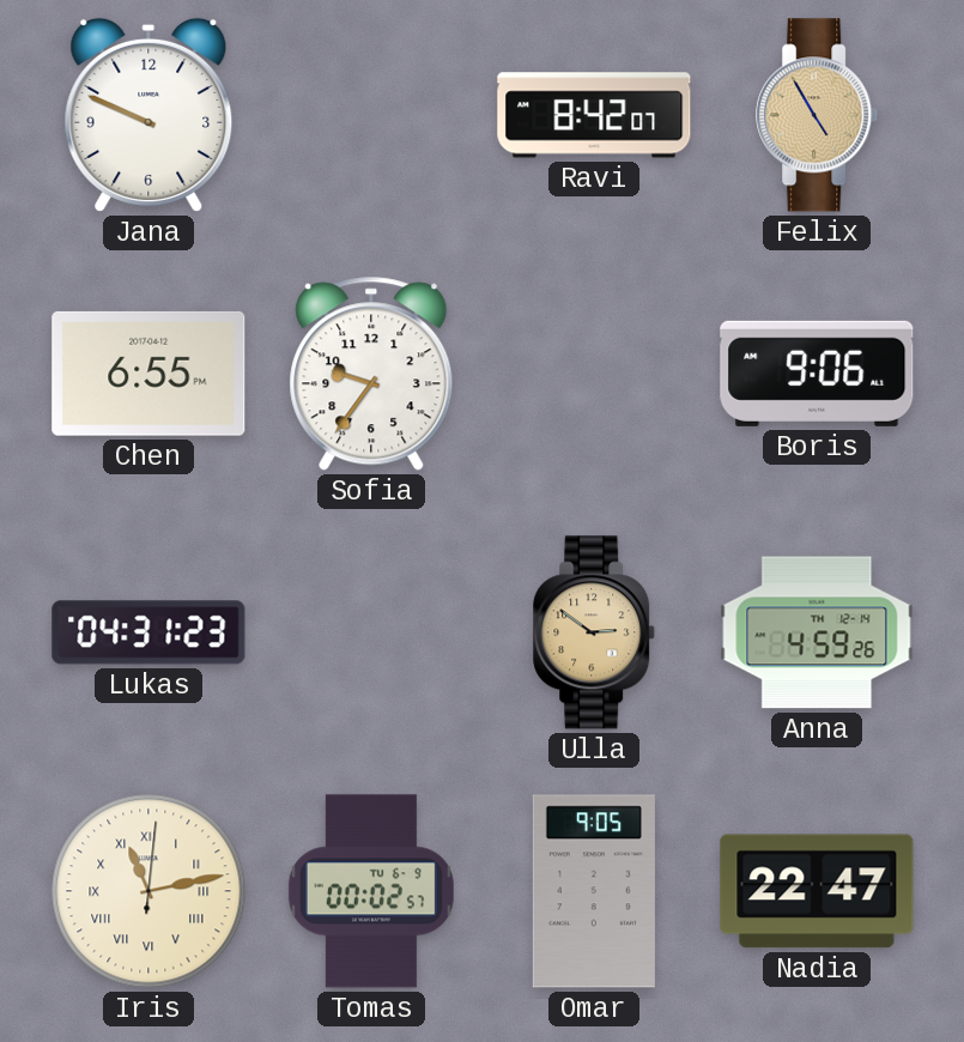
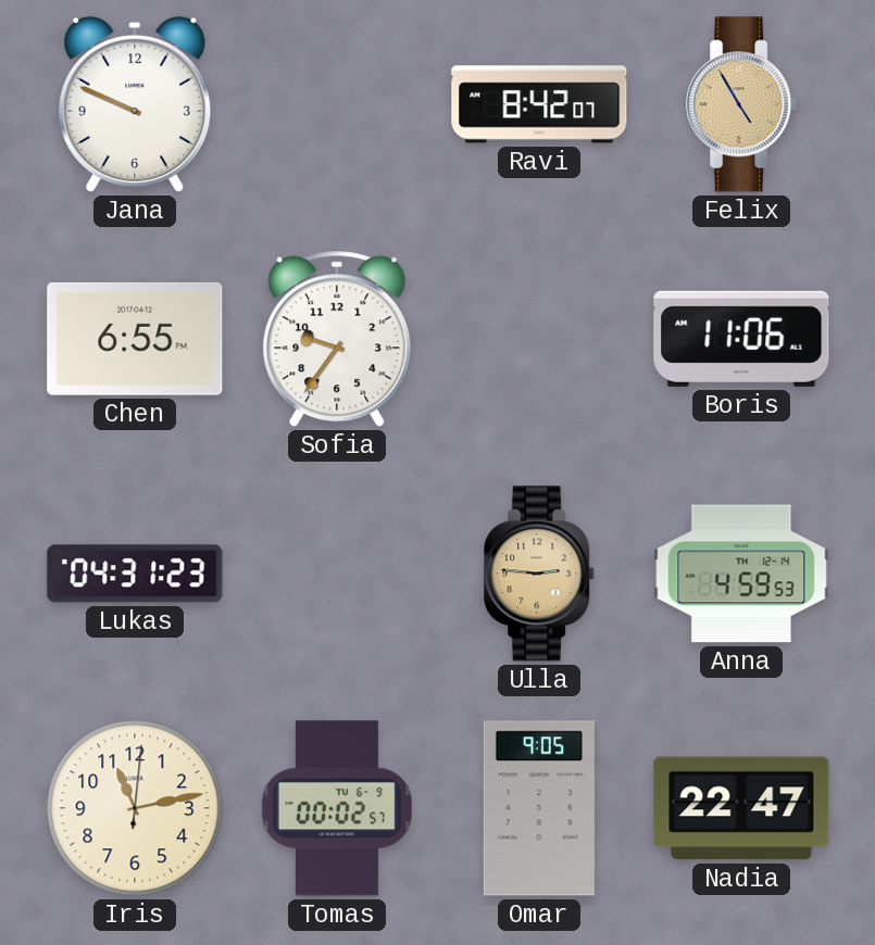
Boris: 9:06 -> 11:06
Ulla: 2:51 -> 2:46
Anna: 4:59:26 -> 4:59:53
Iris numerals: Roman -> Arabic
